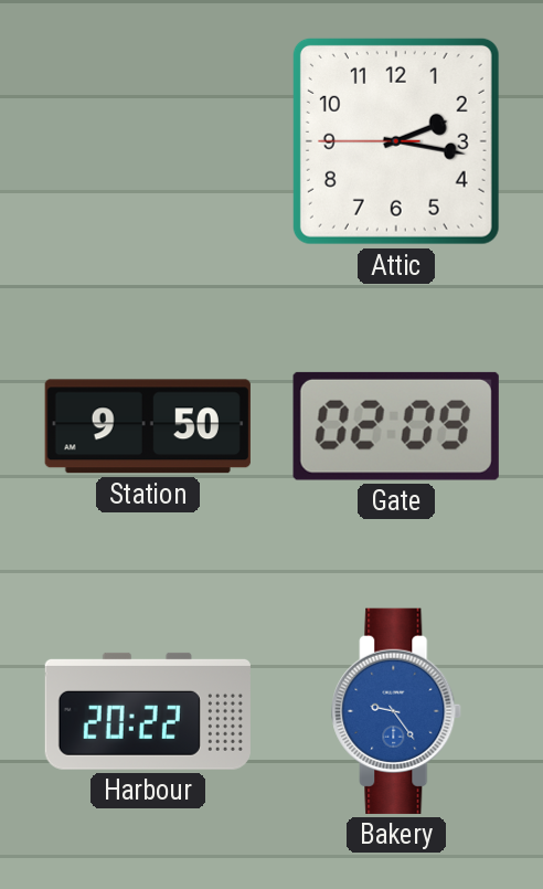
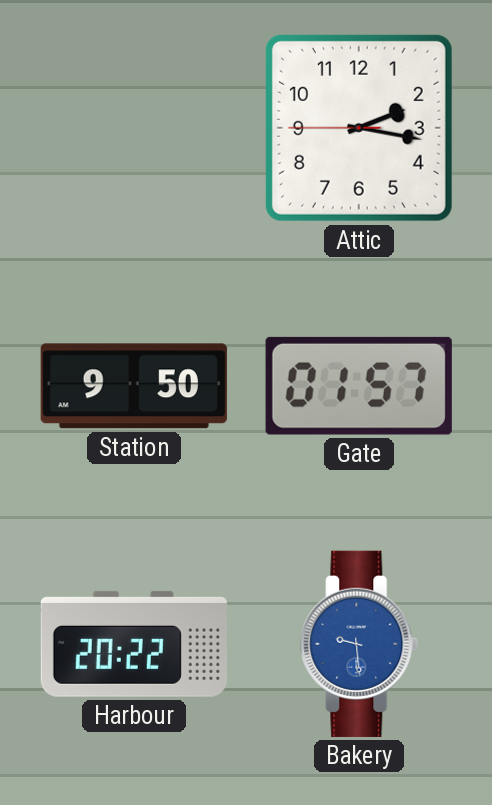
Gate: 02:09 -> 01:57
Bakery: 9:24 -> 9:29
